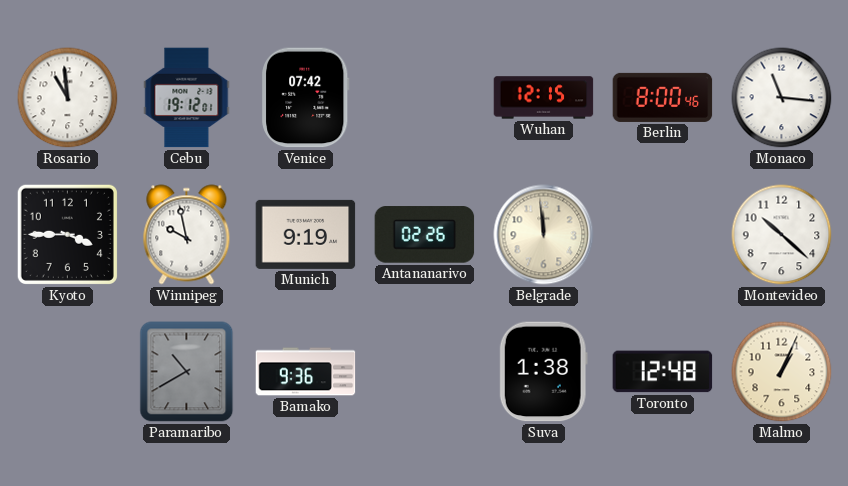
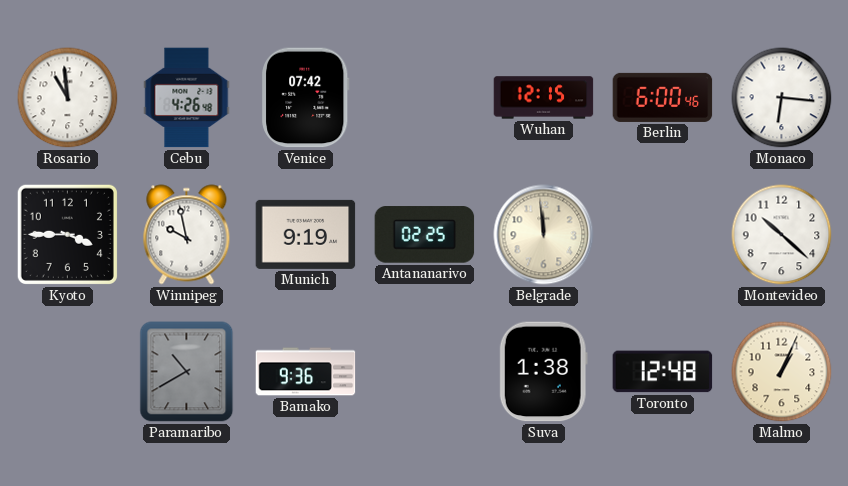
Cebu: 19:12 -> 4:26
Berlin: 8:00 -> 6:00
Monaco: 11:16 -> 6:16
Antananarivo: 02:26 -> 02:25
